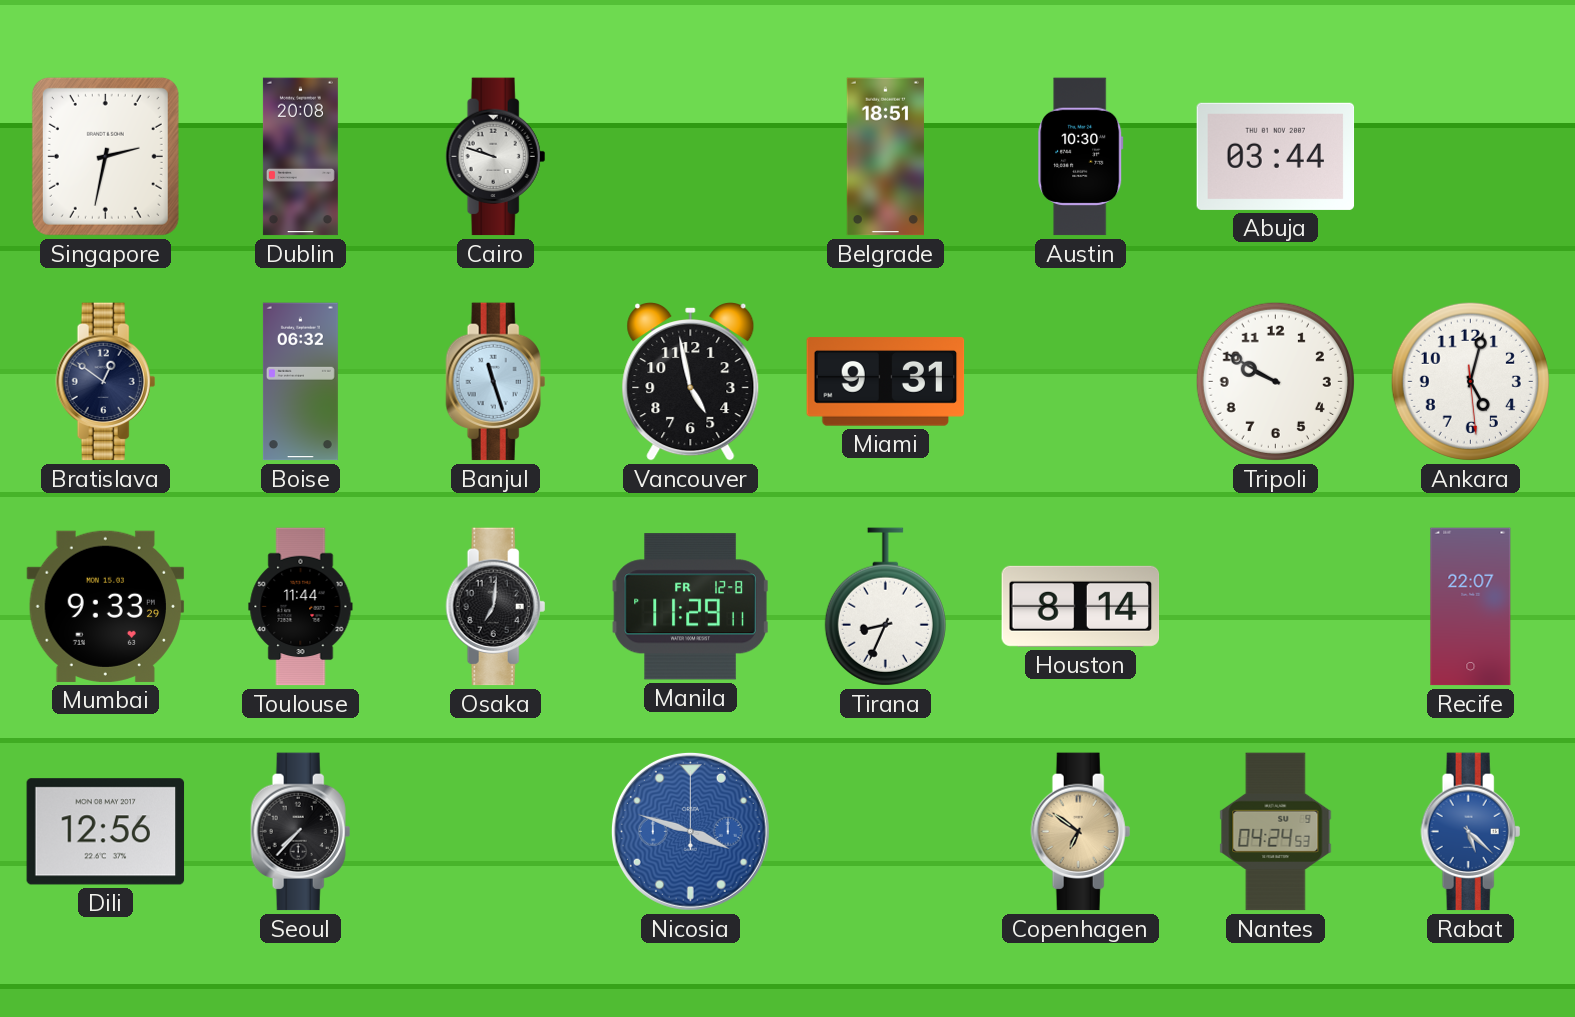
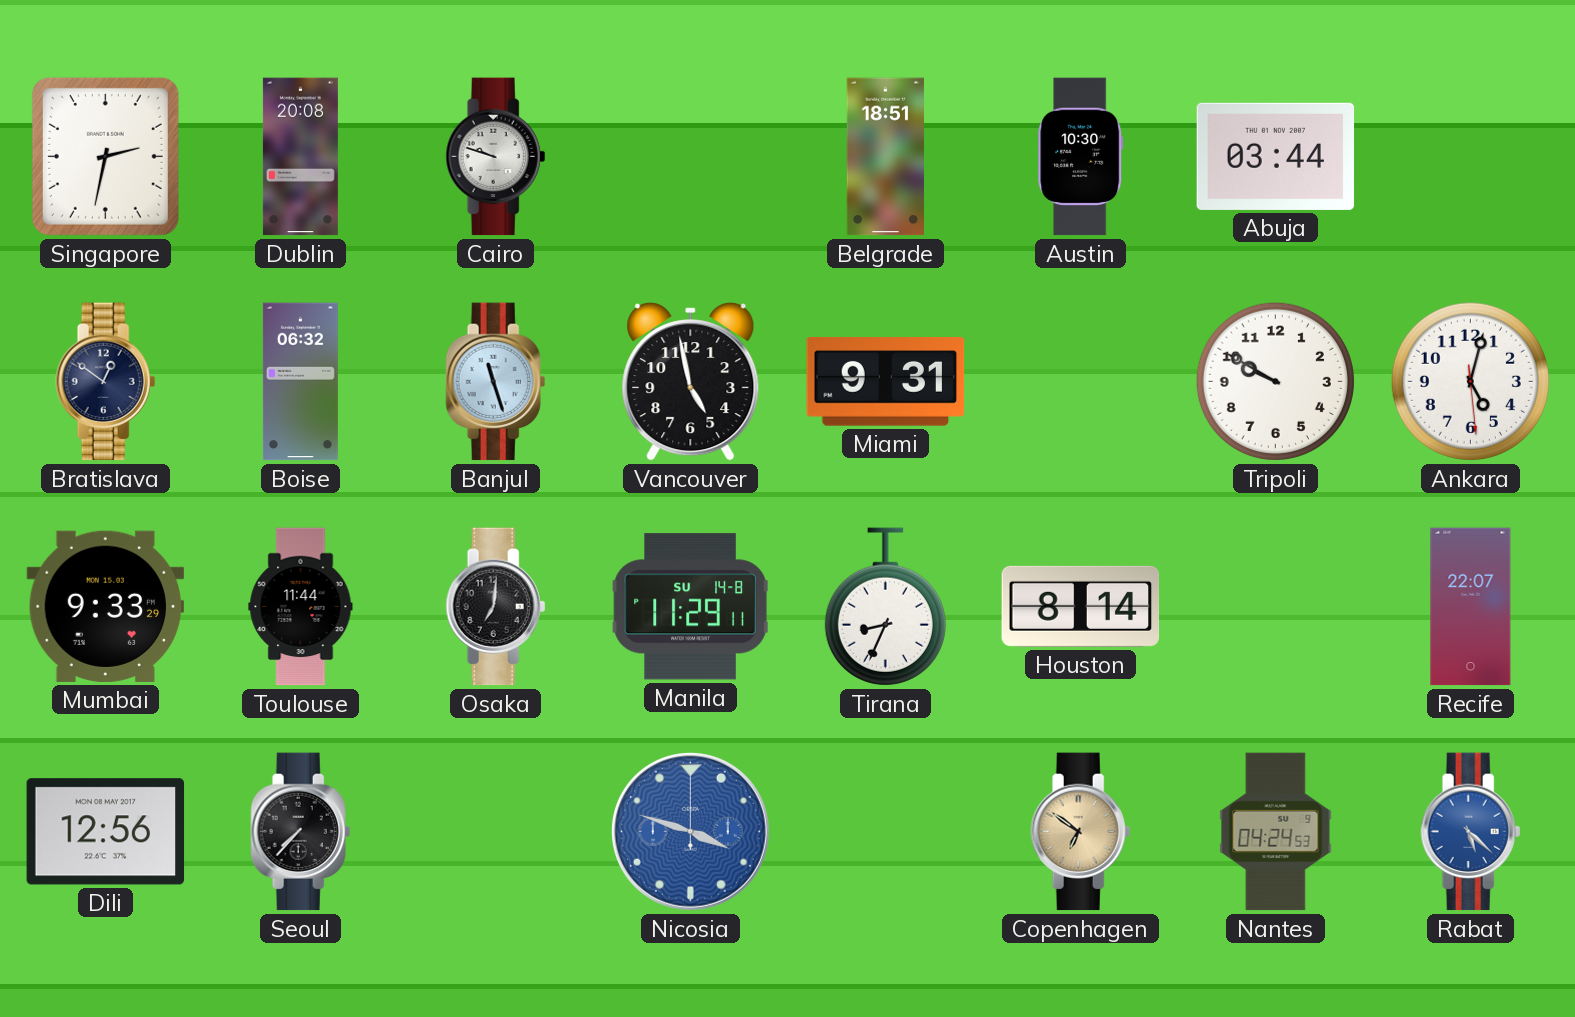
Manila date: FR 12-8 -> SU 14-8
